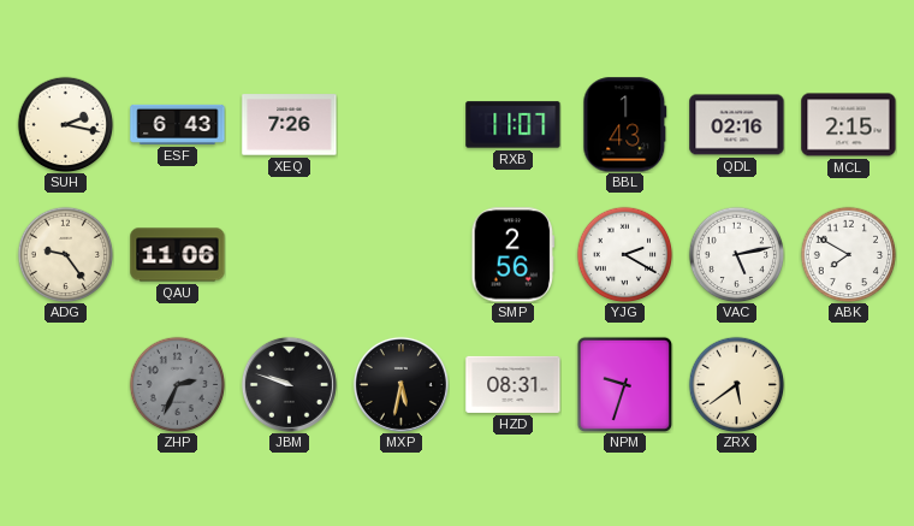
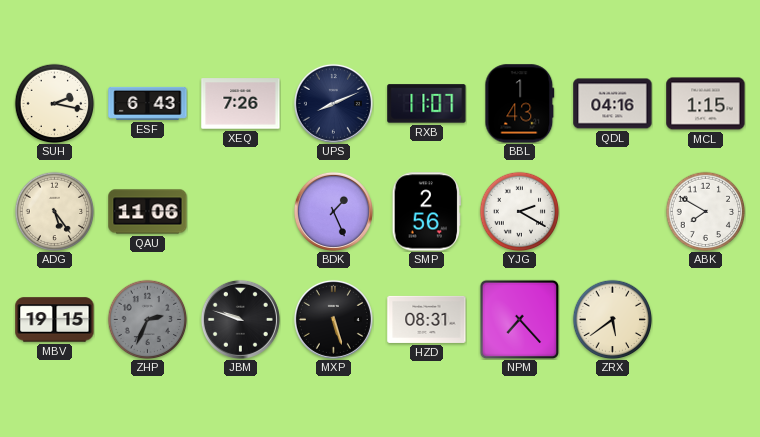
UPS: none -> 8:11
QDL: 02:16 -> 04:16
MCL: 2:15 -> 1:15
ADG: 9:24 -> 5:24
BDK: none -> 1:26
VAC: 5:13 -> none
MBV: none -> 19:15
MXP: 5:32 -> 5:27
NPM: 9:33 -> 7:23
